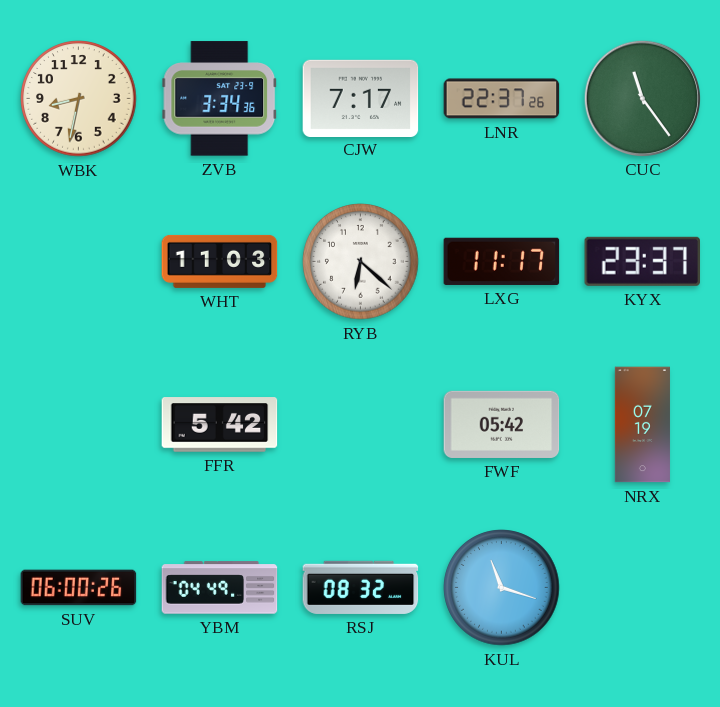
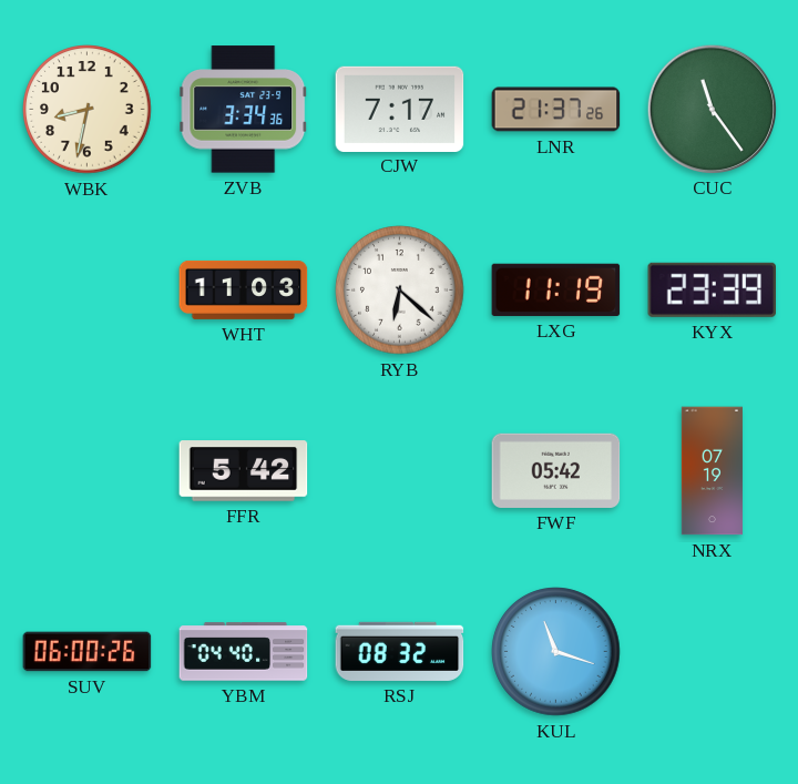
LNR: 22:37 -> 21:37
LXG: 11:17 -> 11:19
KYX: 23:37 -> 23:39
YBM: 04:49 -> 04:40
